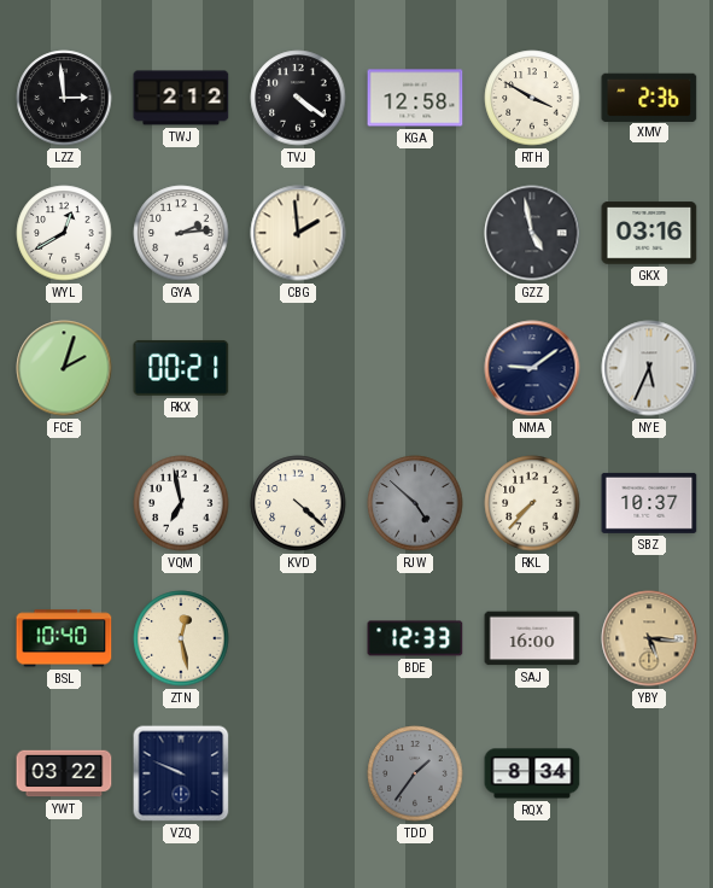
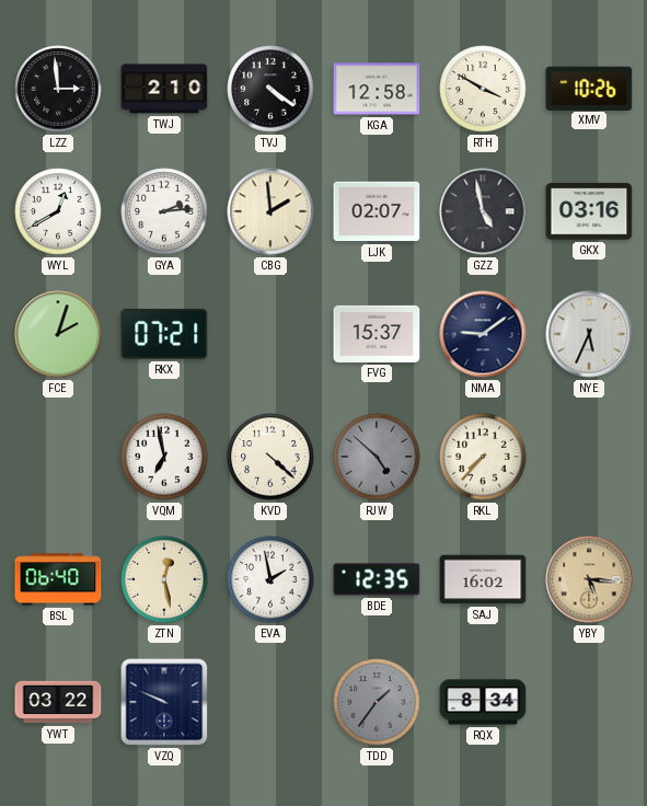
TWJ: 2:12 -> 2:10
XMV: 2:36 -> 10:26
LJK: none -> 02:07
RKX: 00:21 -> 07:21
FVG: none -> 15:37
SBZ: 10:37 -> none
BSL: 10:40 -> 06:40
EVA: none -> 1:58
BDE: 12:33 -> 12:35
SAJ: 16:00 -> 16:02
